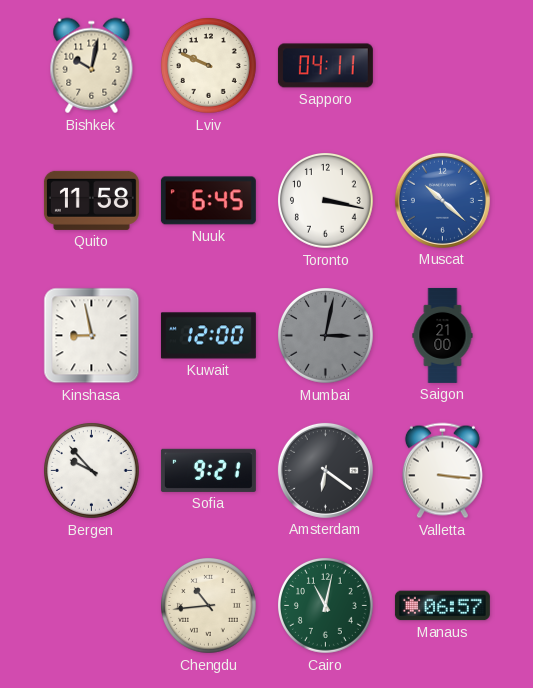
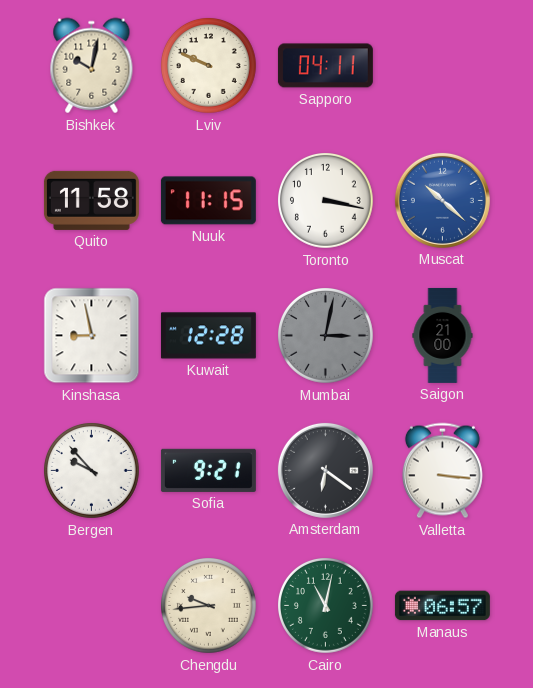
Nuuk: 6:45 -> 11:15
Kuwait: 12:00 -> 12:28
Chengdu: 10:44 -> 9:44
